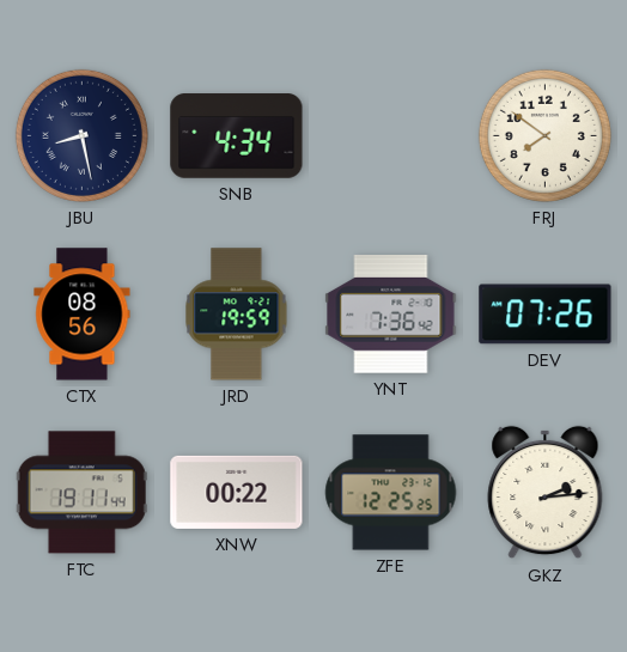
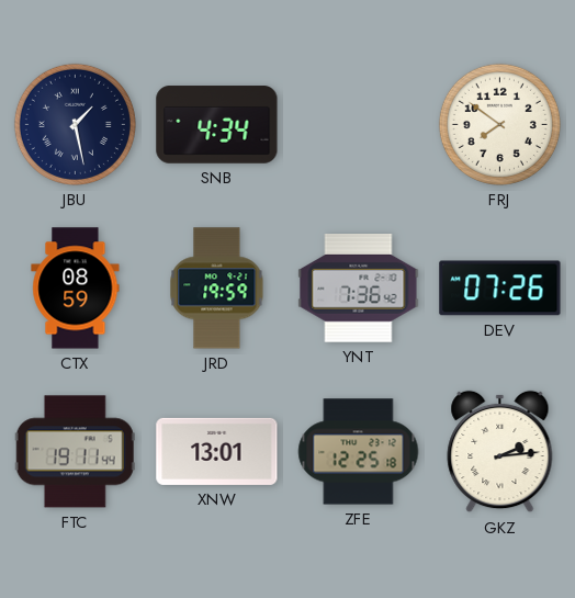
JBU: 8:28 -> 1:28
CTX: 08:56 -> 08:59
XNW: 00:22 -> 13:01
ZFE: 12:25:25 -> 12:25:18
